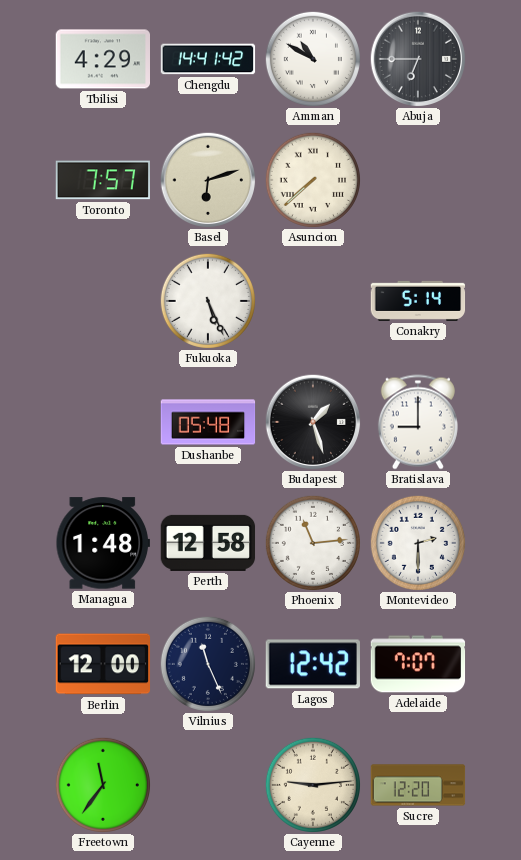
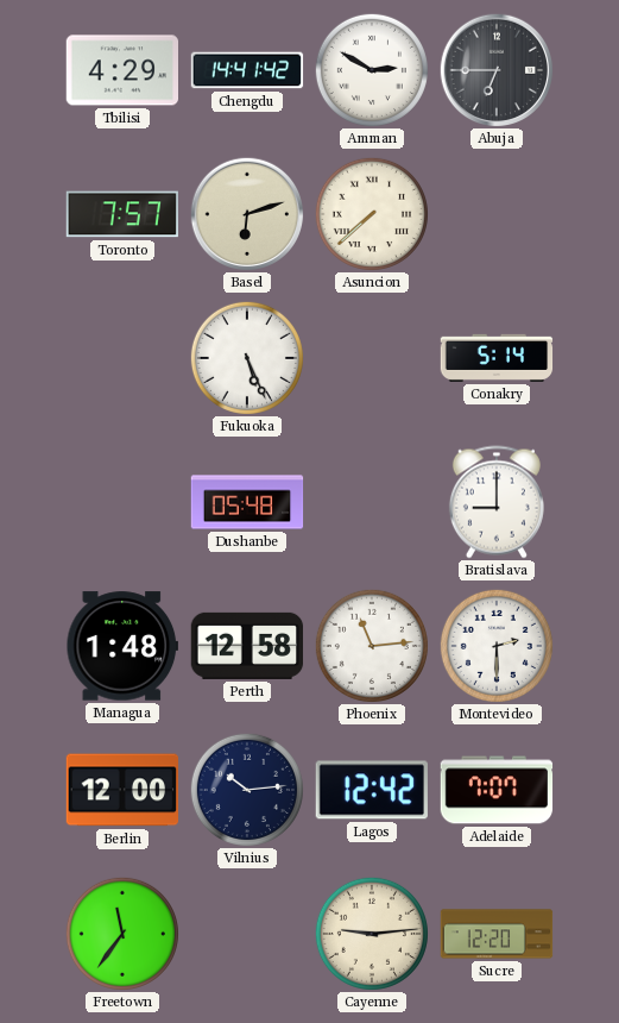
Amman: 10:50 -> 2:50
Budapest: 1:27 -> none
Vilnius: 11:26 -> 10:14
